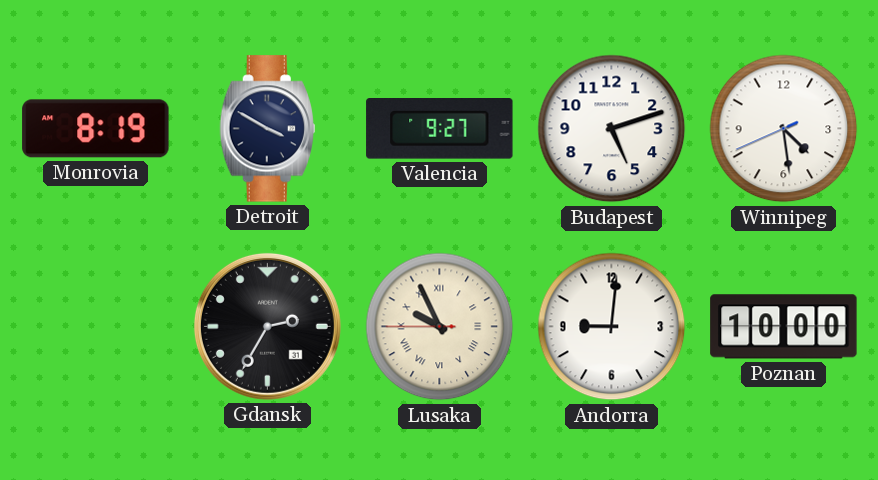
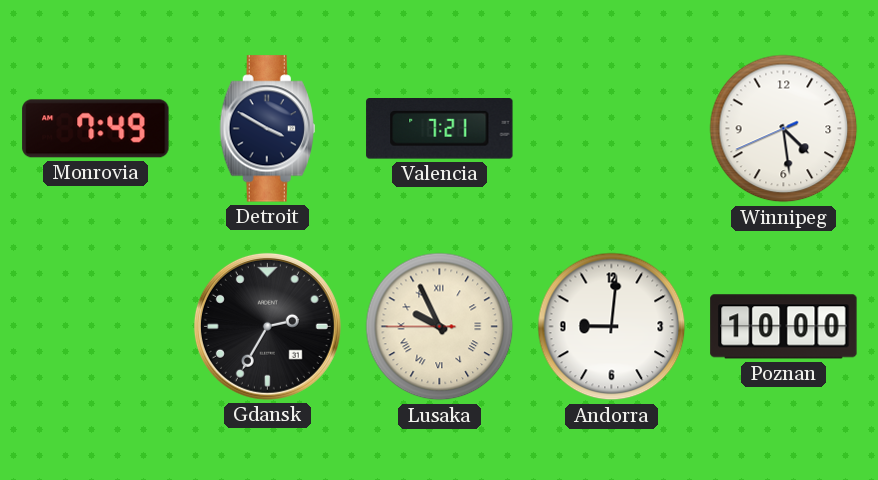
Monrovia: 8:19 -> 7:49
Valencia: 9:27 -> 7:21
Budapest: 5:12 -> none
